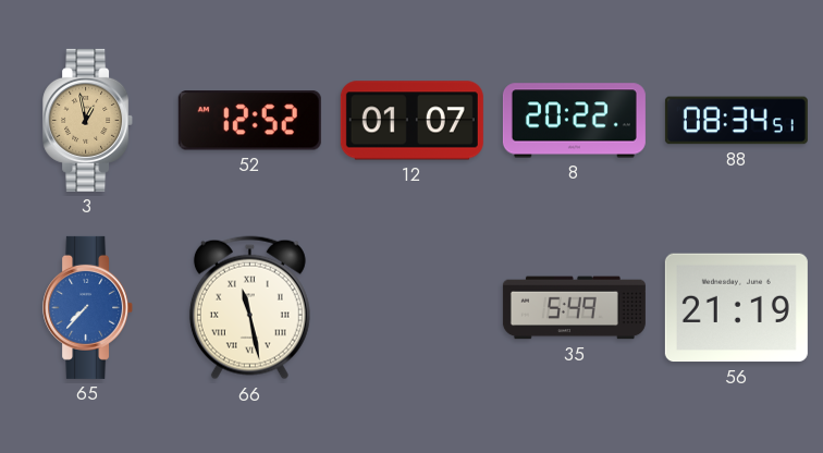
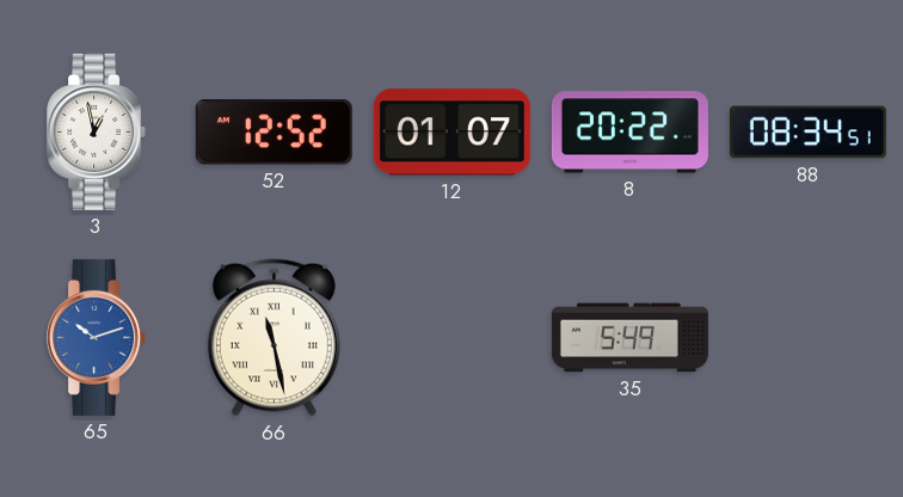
3 dial: champagne -> white
65: 7:37 -> 10:12
56: 21:19 -> none
